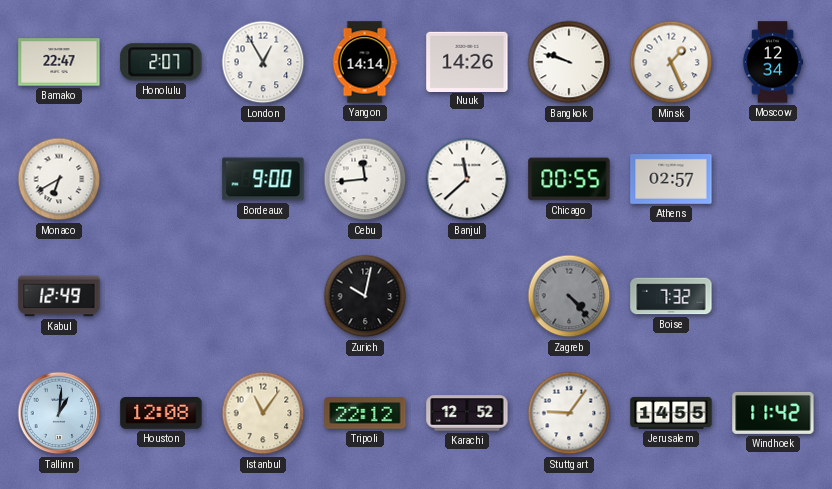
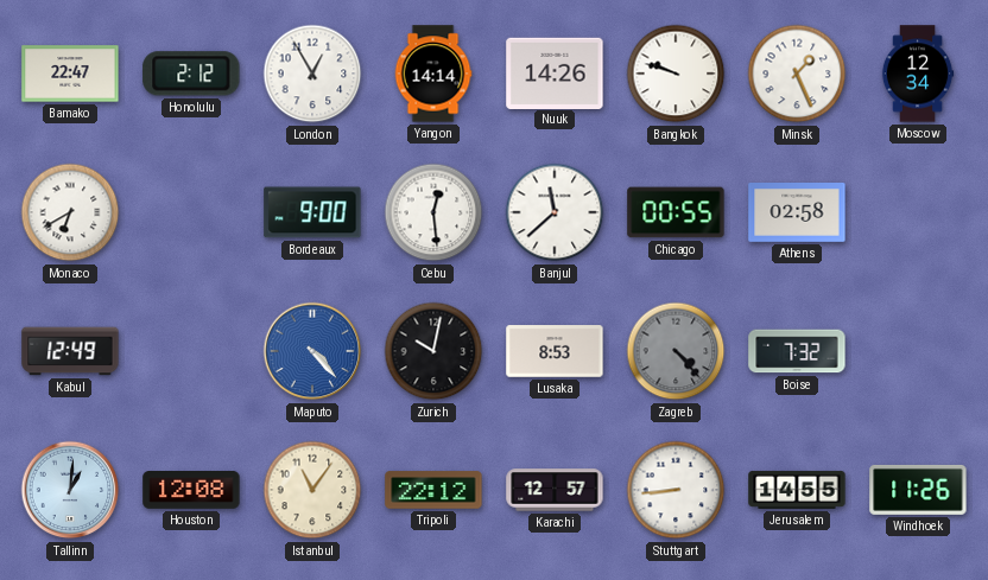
Honolulu: 2:07 -> 2:12
Cebu: 11:44 -> 12:29
Athens: 02:57 -> 02:58
Maputo: none -> 4:23
Lusaka: none -> 8:53
Karachi: 12:52 -> 12:57
Stuttgart: 9:06 -> 8:44
Windhoek: 11:42 -> 11:26
